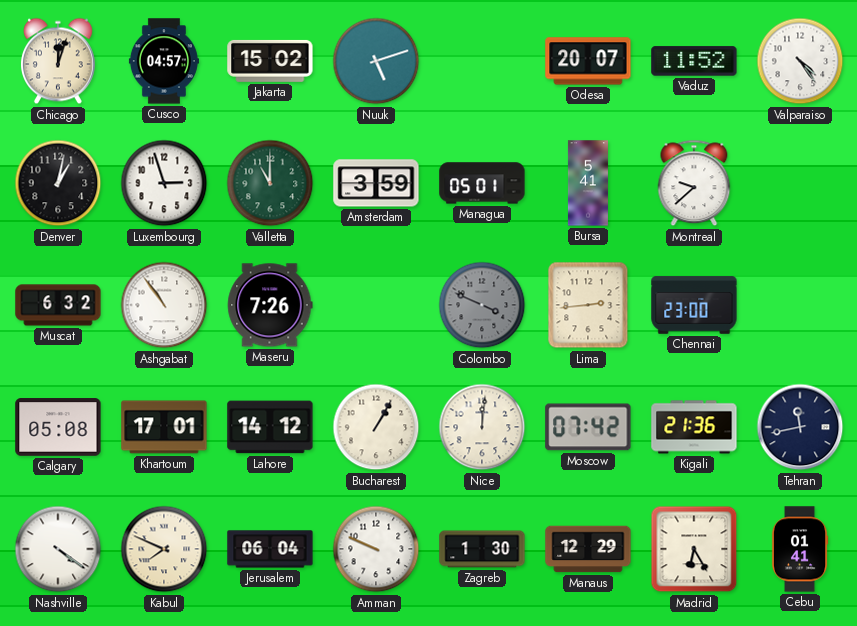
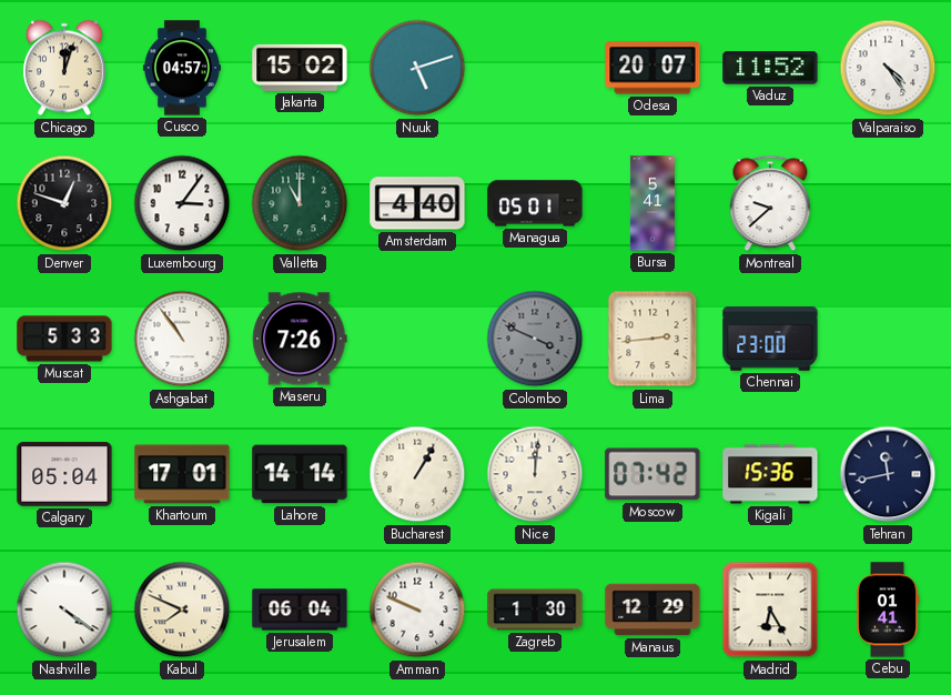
Denver: 1:02 -> 12:48
Luxembourg: 2:57 -> 3:06
Amsterdam: 3:59 -> 4:40
Muscat: 6:32 -> 5:33
Calgary: 05:08 -> 05:04
Lahore: 14:12 -> 14:14
Kigali: 21:36 -> 15:36
